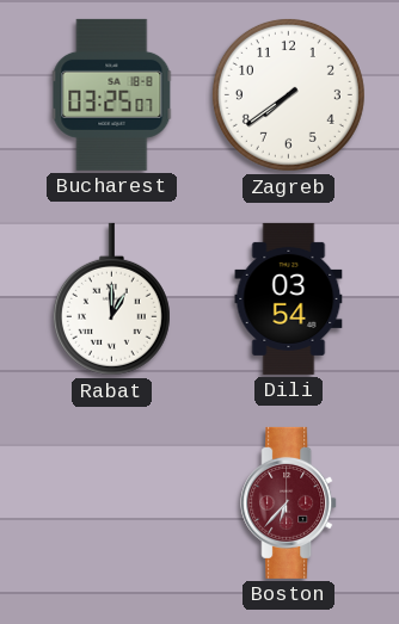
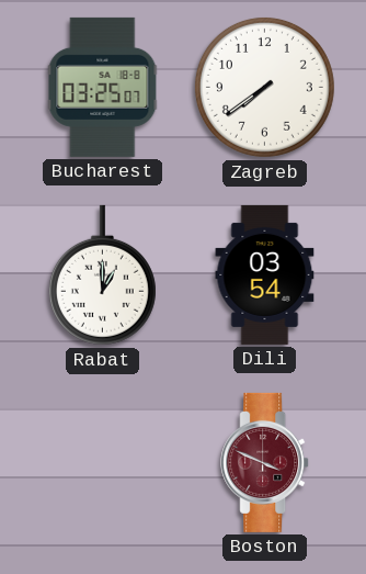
Boston: 6:37 -> 3:49
